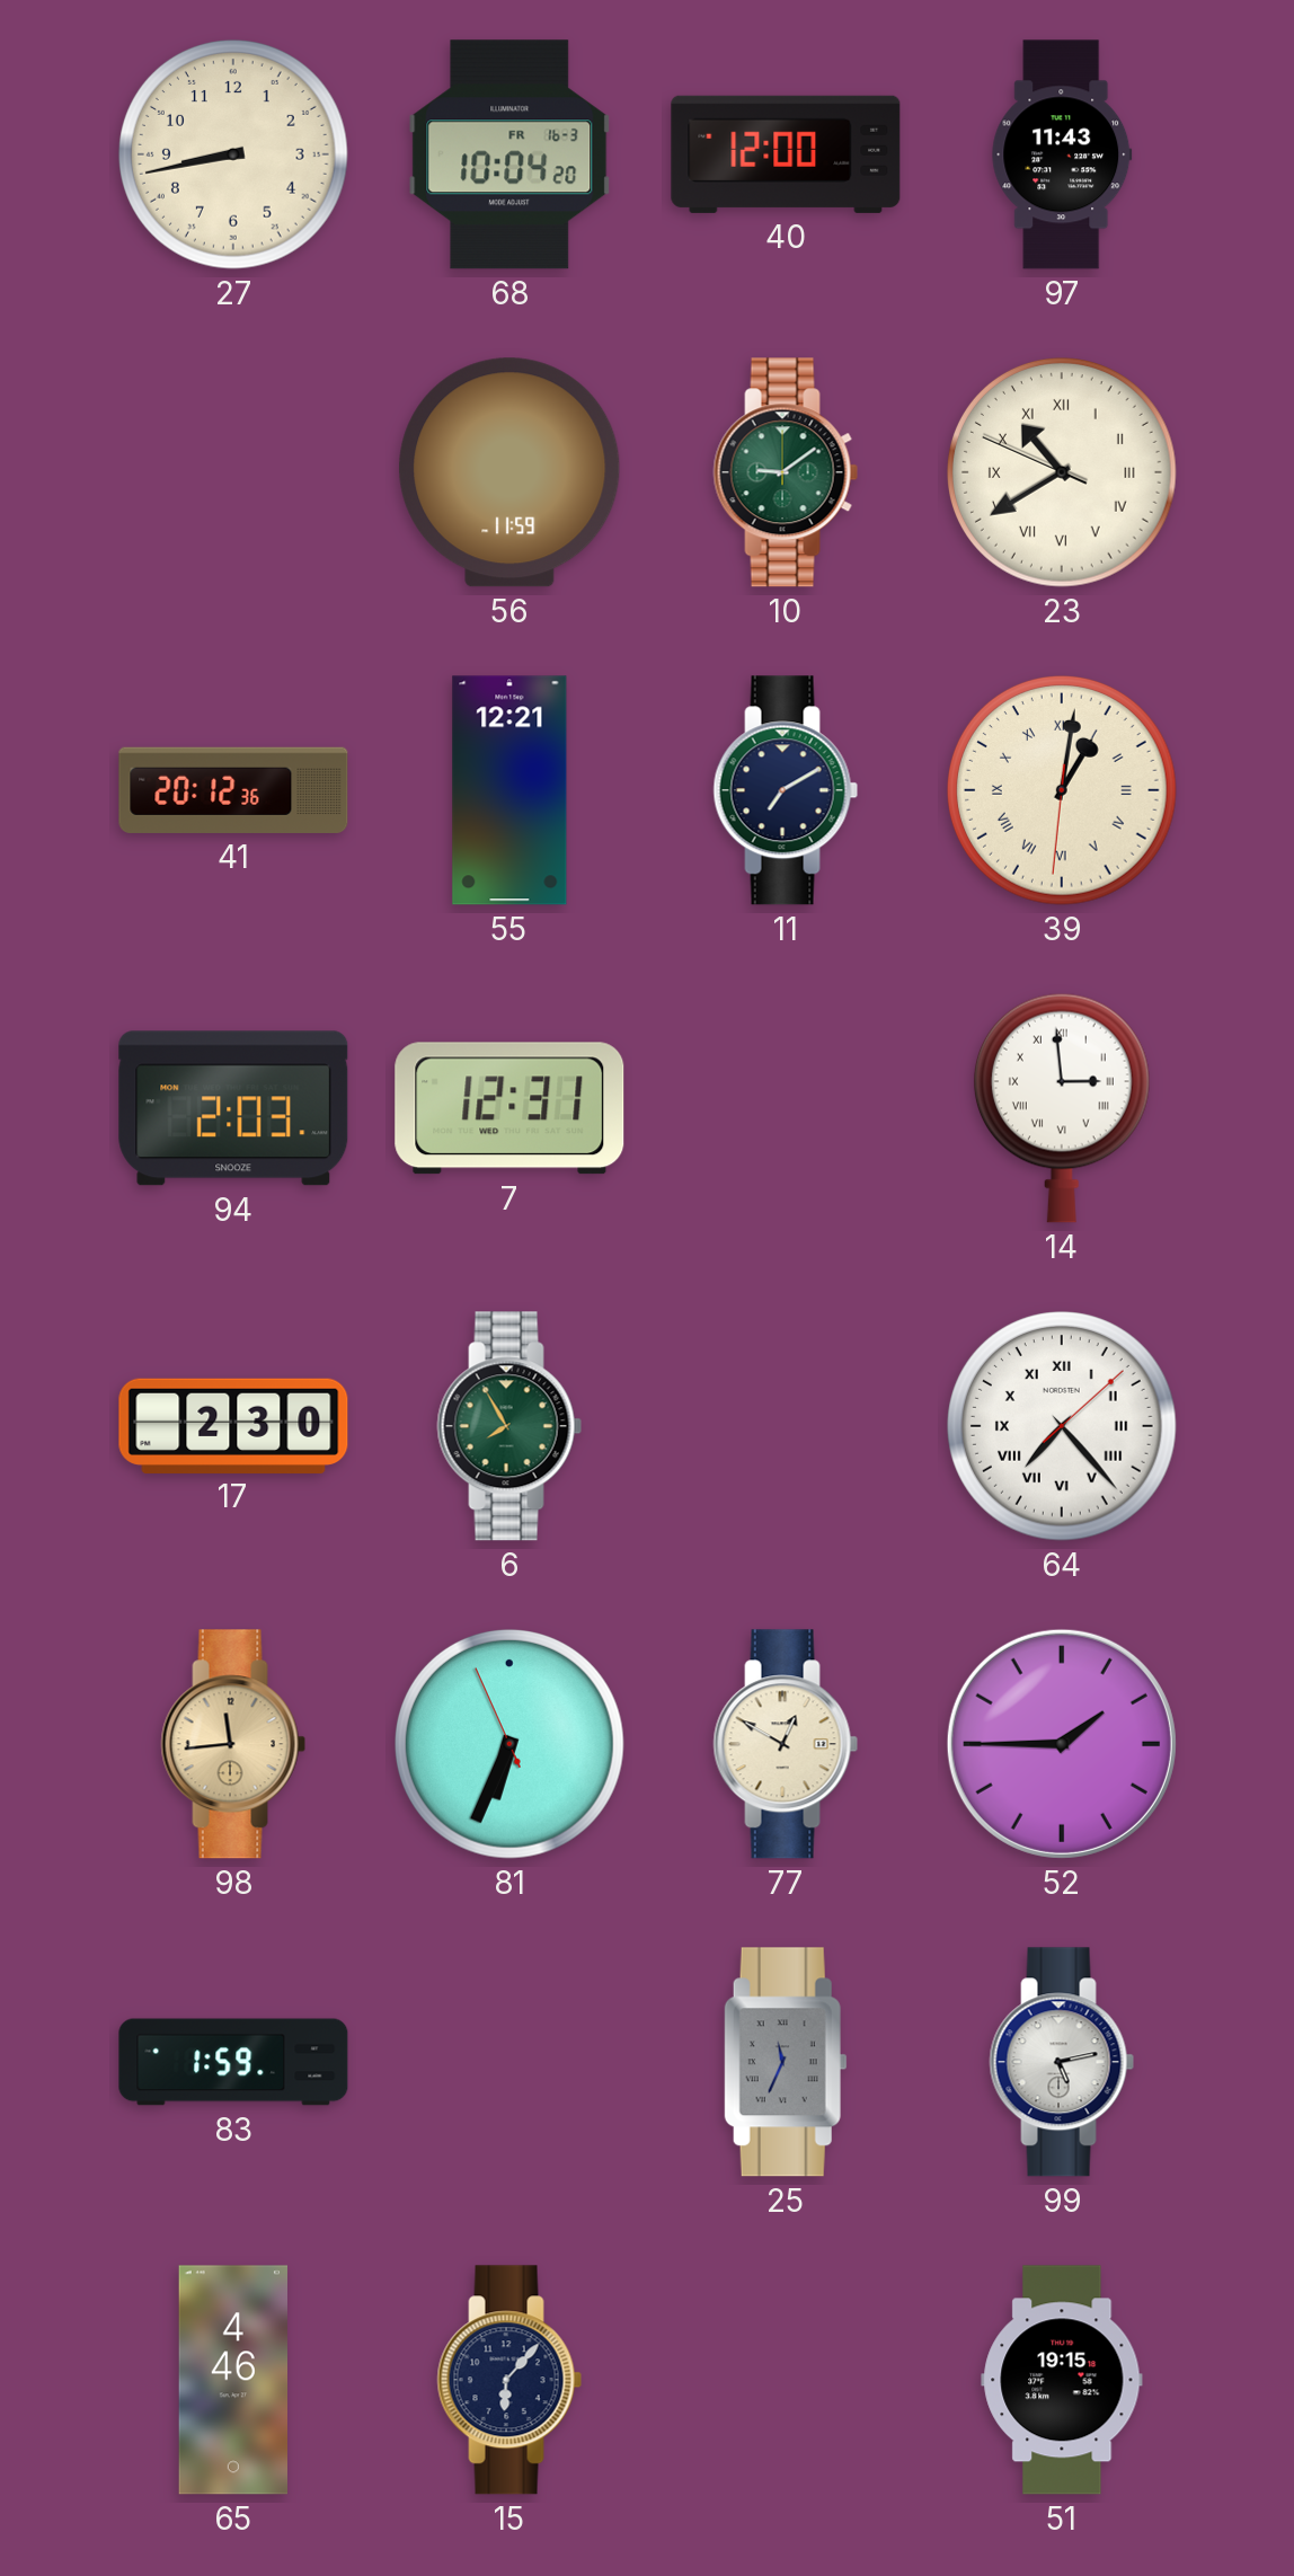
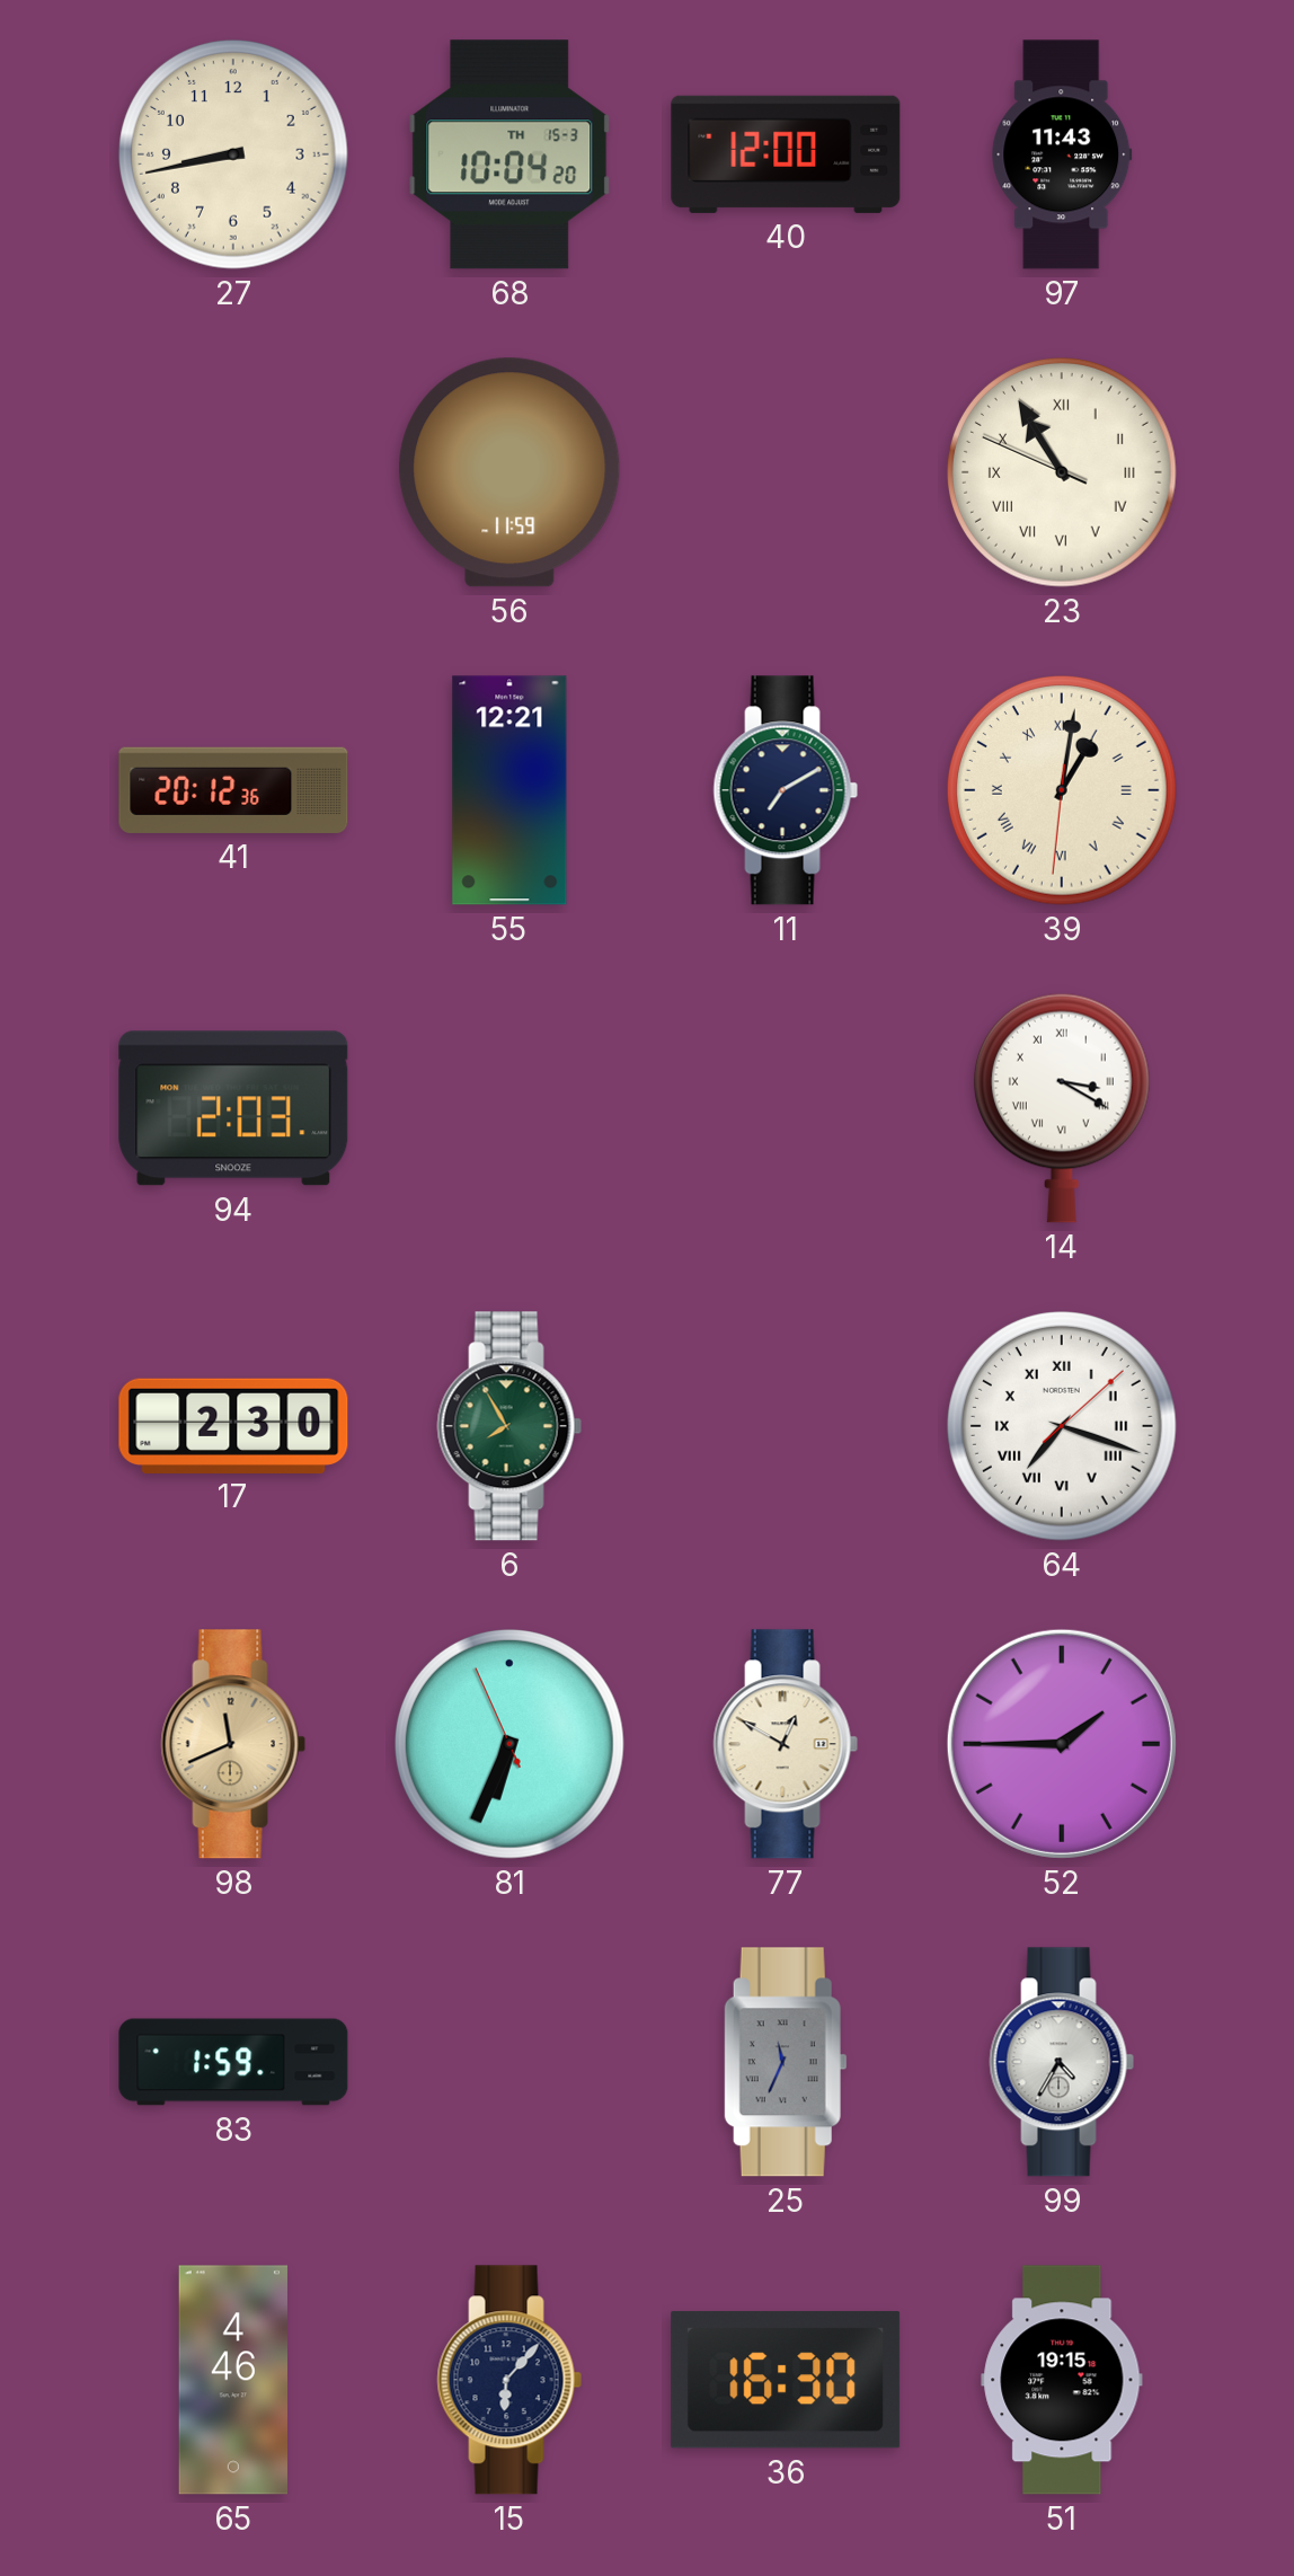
68 date: FR 16-3 -> TH 15-3
10: 9:09 -> none
23: 10:39 -> 10:54
7: 12:31 -> none
14: 2:59 -> 3:20
64: 7:23 -> 7:18
98: 11:44 -> 11:41
99: 5:13 -> 4:35
36: none -> 16:30
